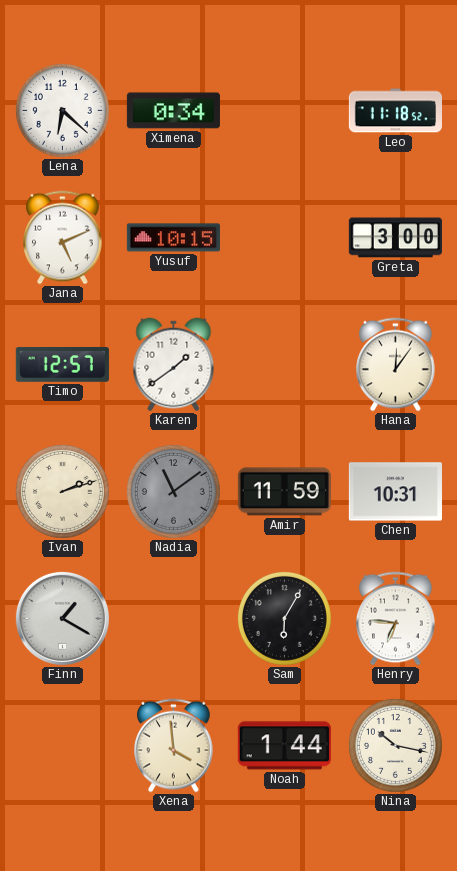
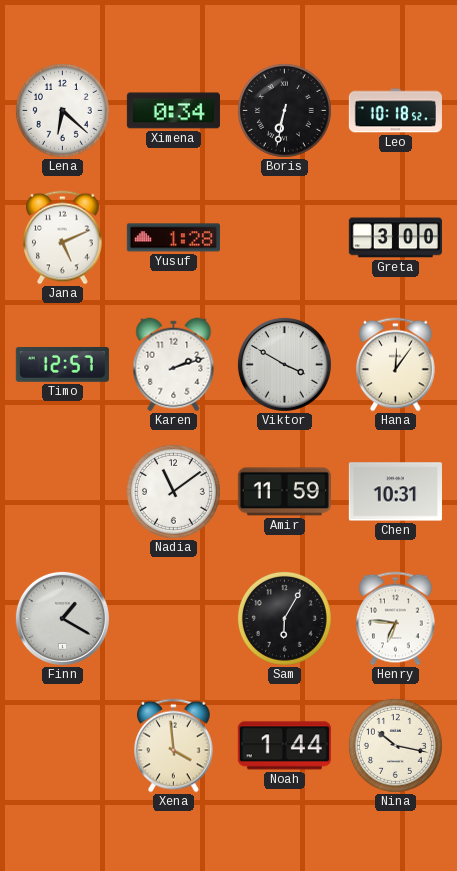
Boris: none -> 6:32
Leo: 11:18 -> 10:18
Yusuf: 10:15 -> 1:28
Karen: 1:39 -> 2:12
Viktor: none -> 3:50
Ivan: 2:12 -> none
Nadia dial: grey -> white
